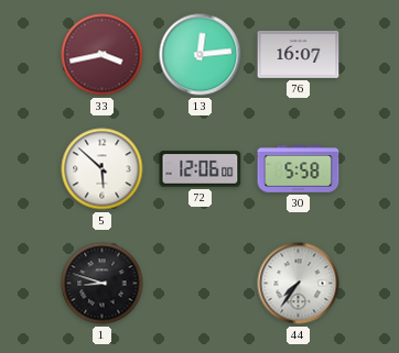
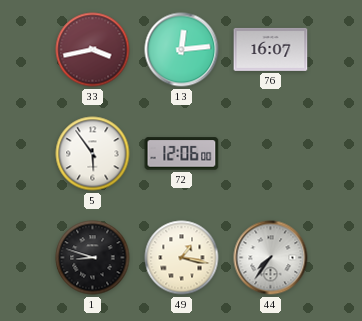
5: 5:52 -> 5:54
30: 5:58 -> none
49: none -> 1:17
